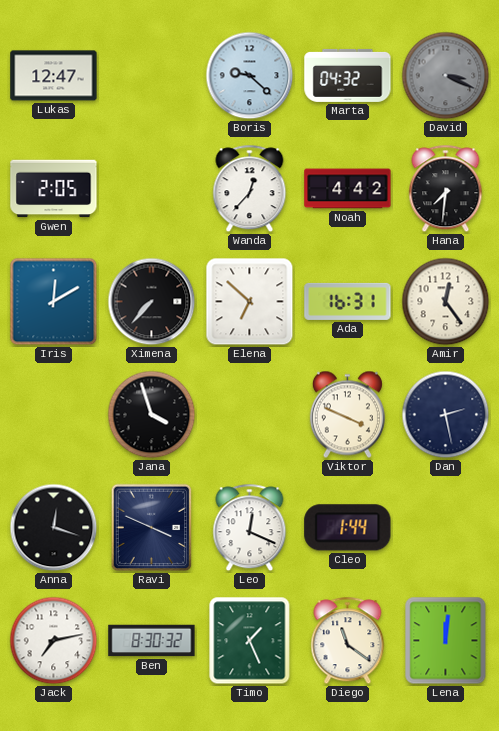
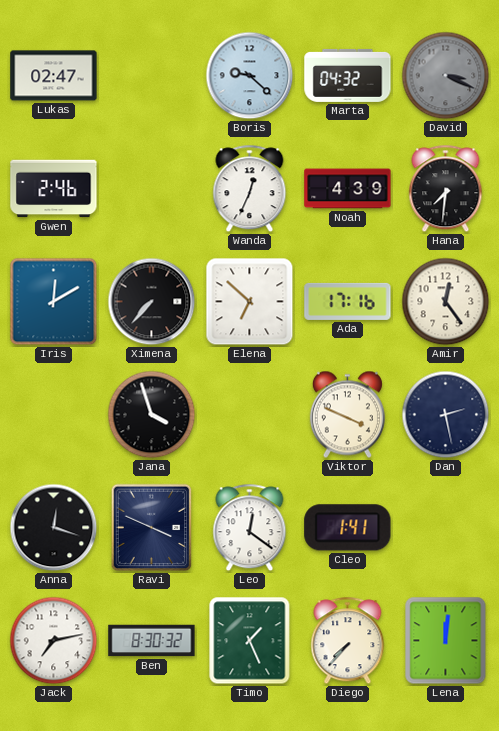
Lukas: 12:47 -> 02:47
Gwen: 2:05 -> 2:46
Wanda: 12:37 -> 12:34
Noah: 4:42 -> 4:39
Ada: 16:31 -> 17:16
Leo: 12:19 -> 12:21
Cleo: 1:44 -> 1:41
Diego: 11:21 -> 7:37
